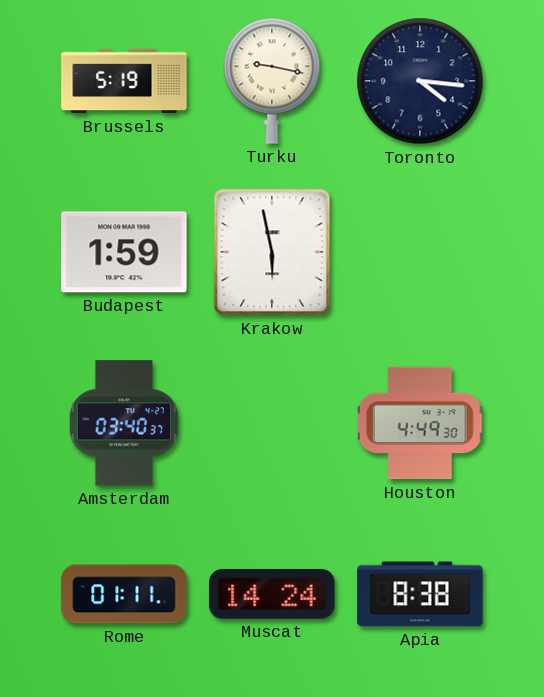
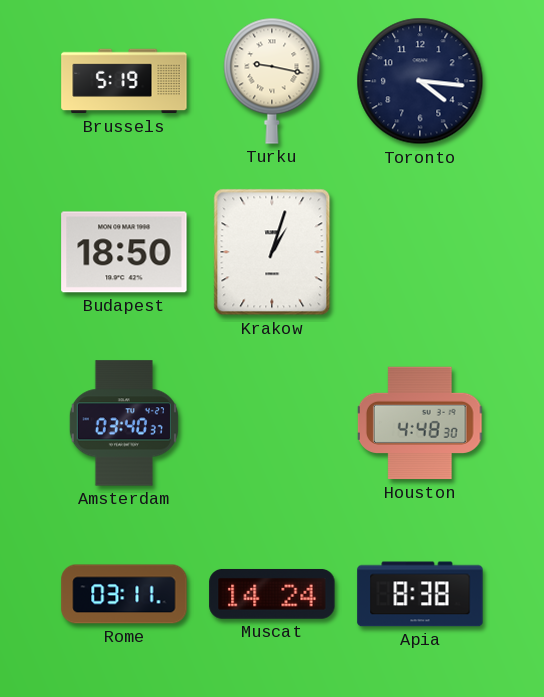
Budapest: 1:59 -> 18:50
Krakow: 5:58 -> 1:03
Houston: 4:49 -> 4:48
Rome: 01:11 -> 03:11
